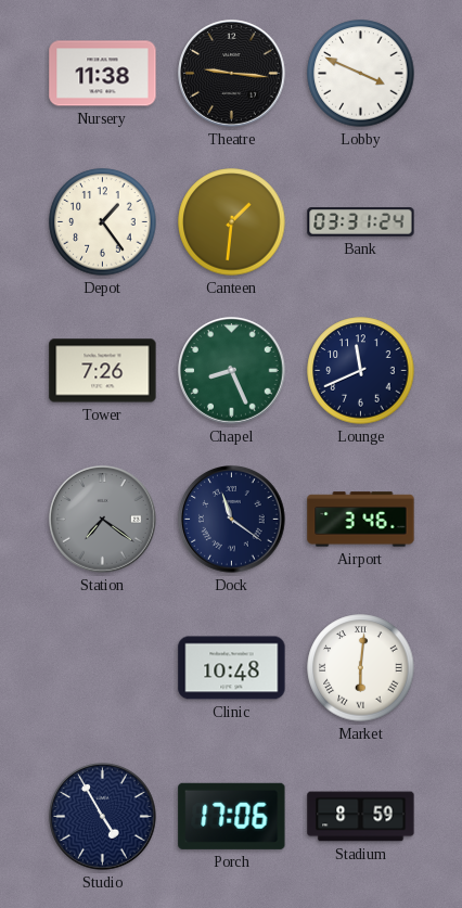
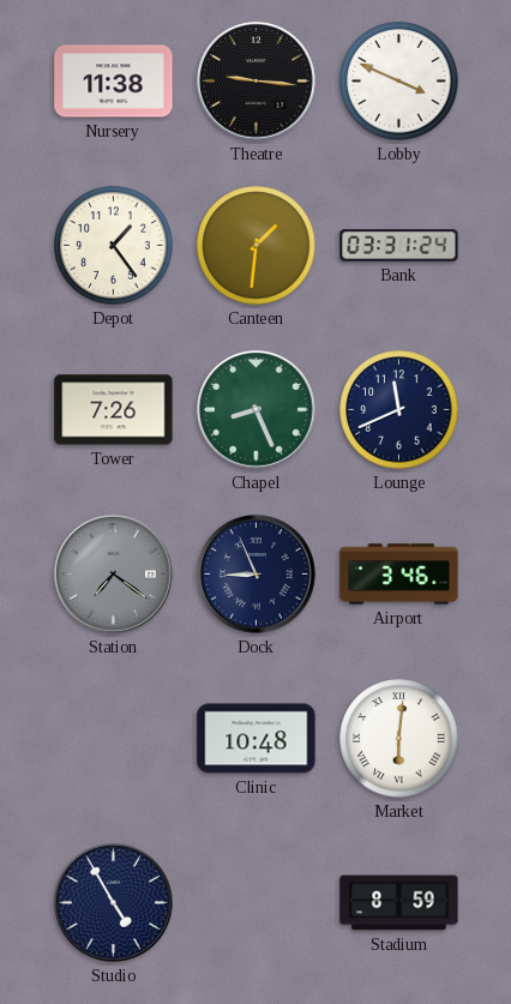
Dock: 11:21 -> 8:56
Porch: 17:06 -> none
